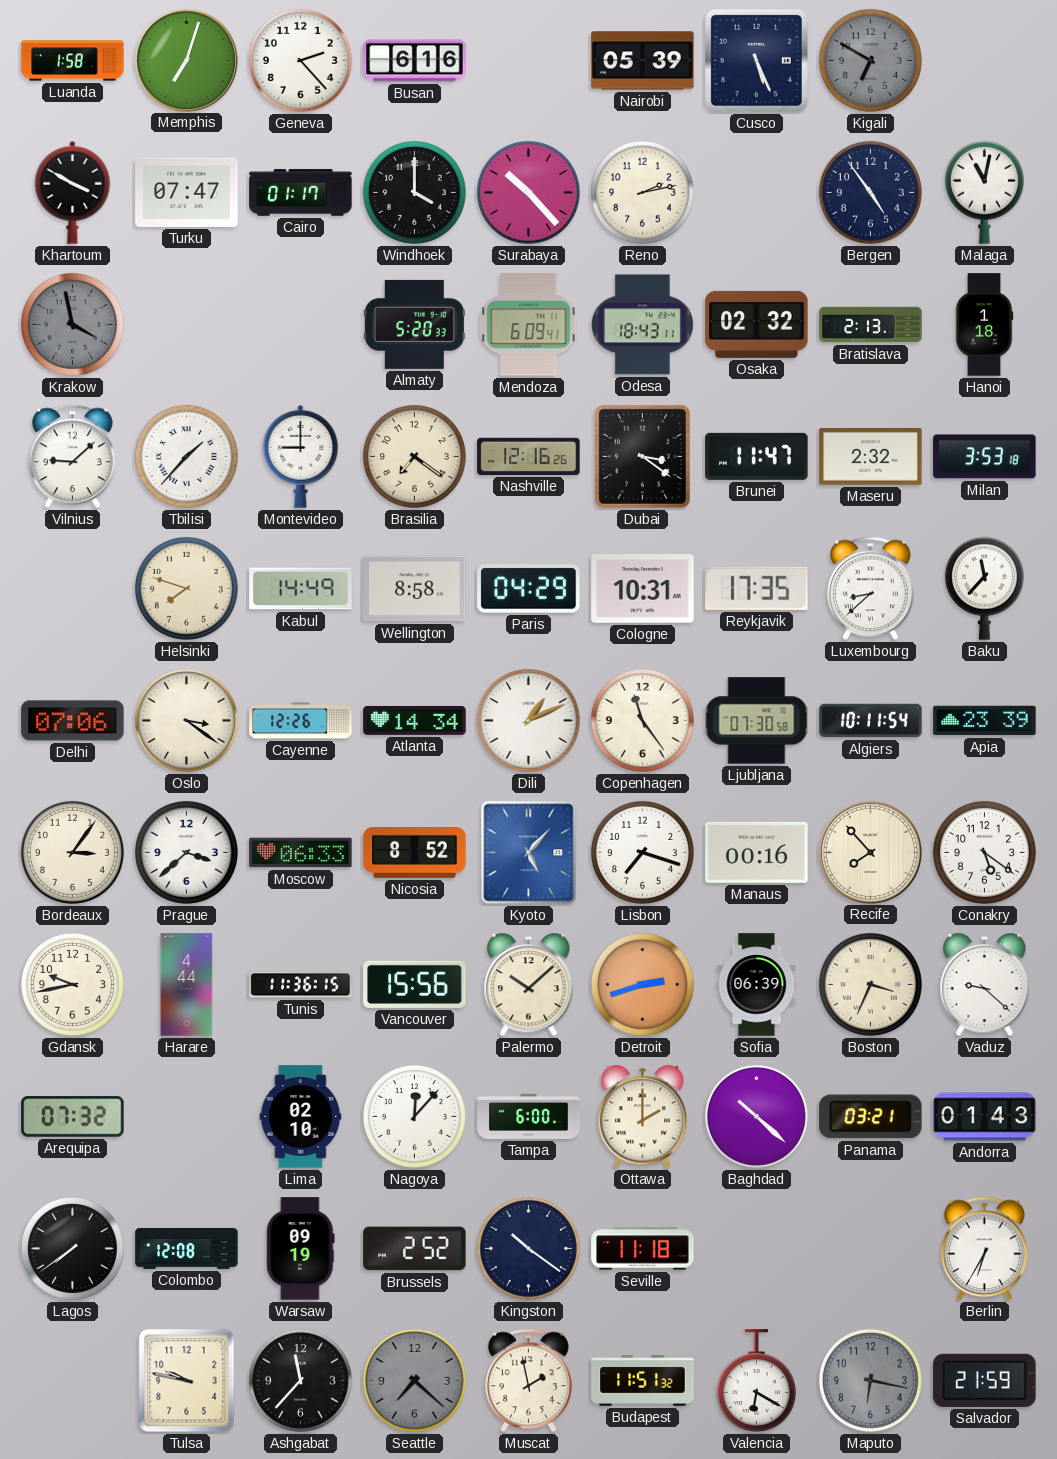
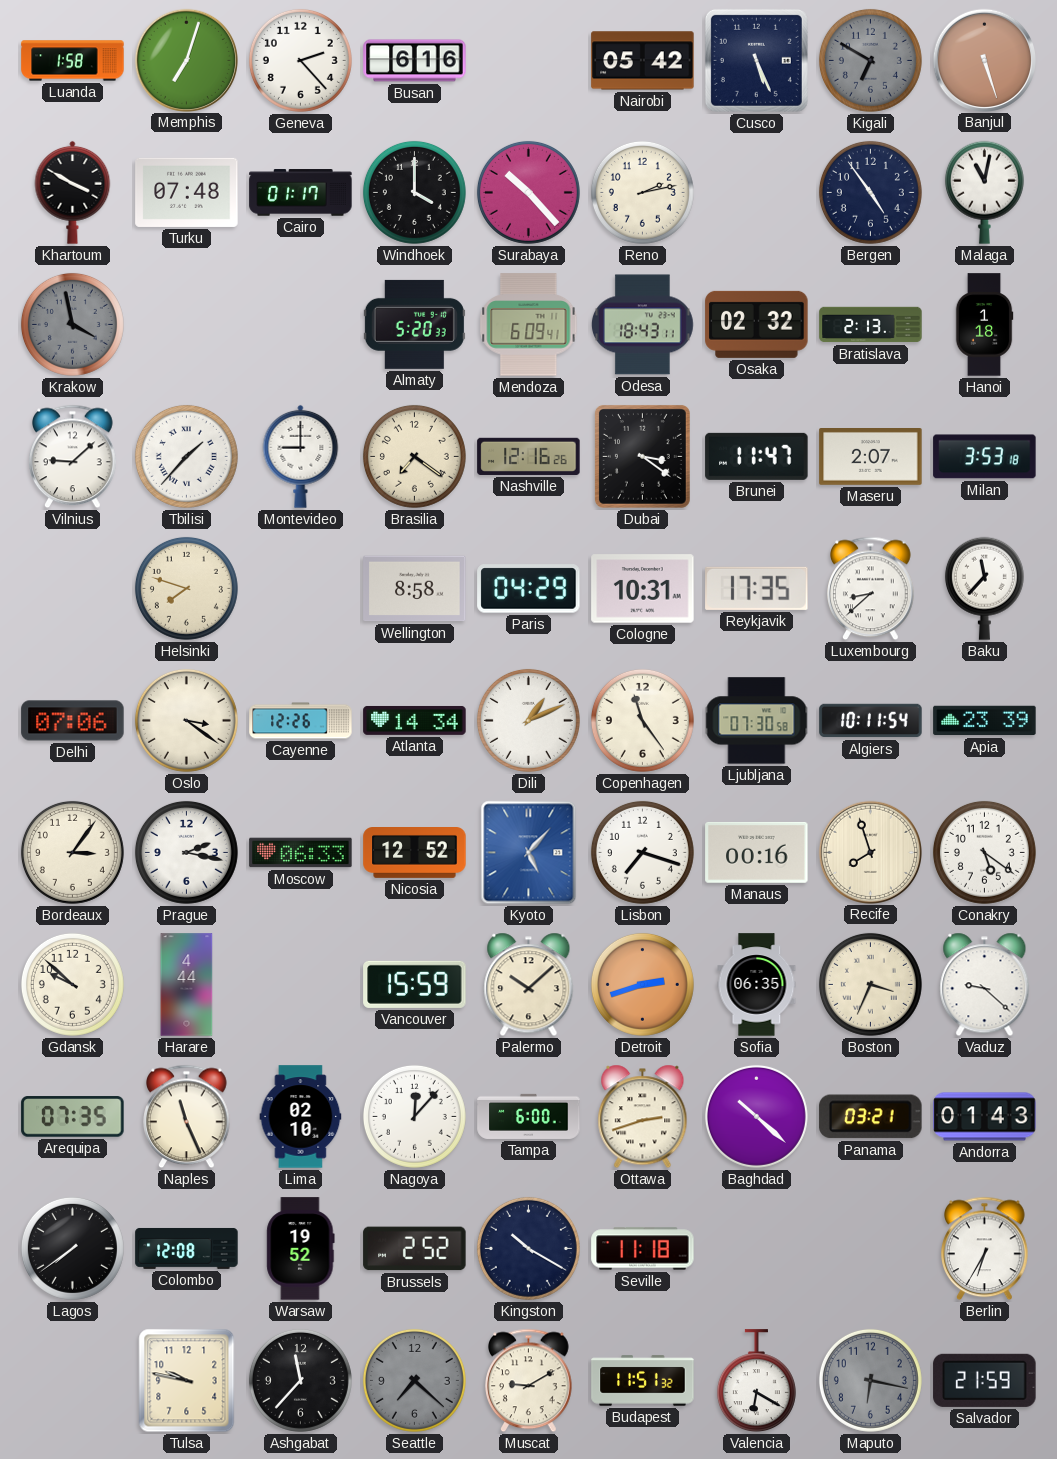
Nairobi: 05:39 -> 05:42
Banjul: none -> 5:27
Turku: 07:47 -> 07:48
Maseru: 2:32 -> 2:07
Kabul: 14:49 -> none
Prague: 3:38 -> 2:17
Nicosia: 8:52 -> 12:52
Recife: 7:53 -> 7:57
Gdansk: 9:43 -> 9:52
Tunis: 11:36 -> none
Vancouver: 15:56 -> 15:59
Sofia: 06:39 -> 06:35
Arequipa: 07:32 -> 07:35
Naples: none -> 11:26
Ottawa: 2:00 -> 2:42
Warsaw: 09:19 -> 19:52
Kingston: 10:21 -> 10:20
Muscat: 1:58 -> 9:10
